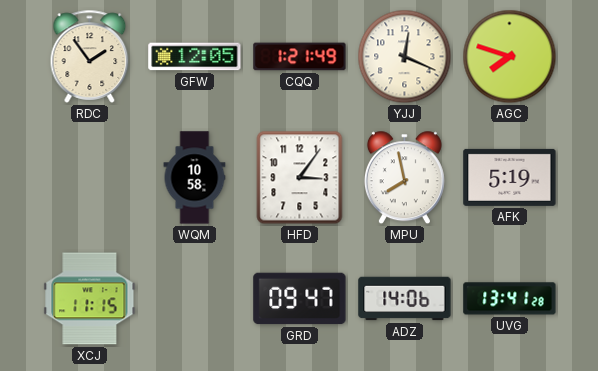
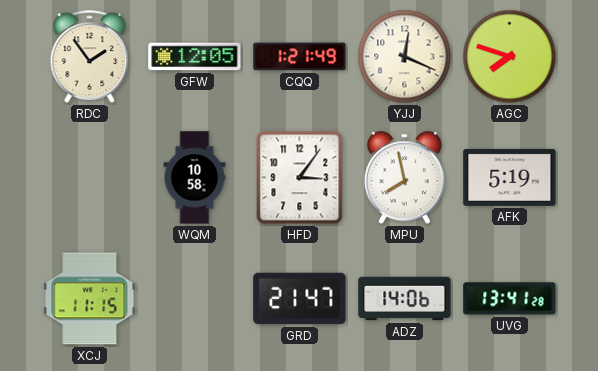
GRD: 09:47 -> 21:47
